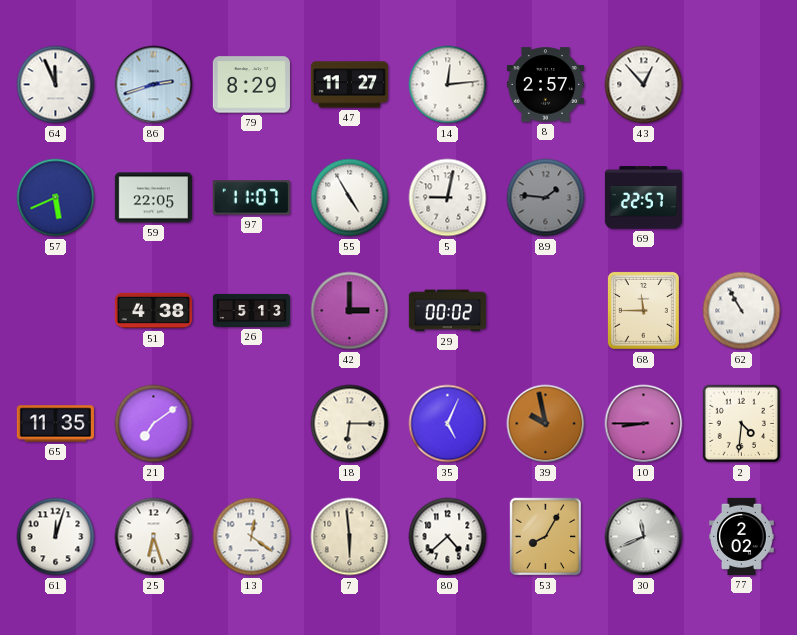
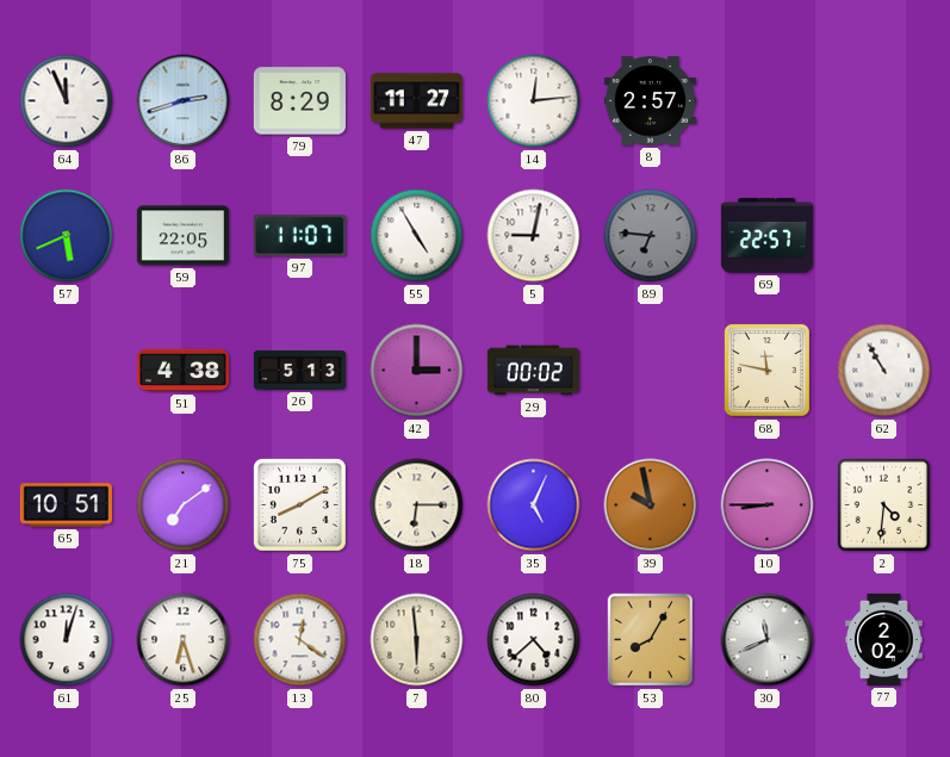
43: 12:53 -> none
89: 1:46 -> 6:46
68: 11:45 -> 11:47
65: 11:35 -> 10:51
75: none -> 8:10
